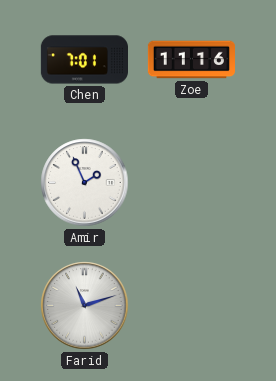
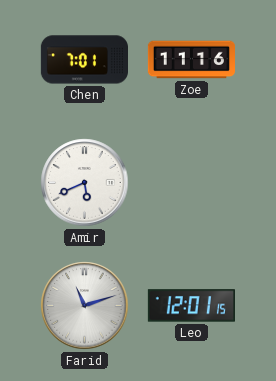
Amir: 1:56 -> 5:41
Leo: none -> 12:01
